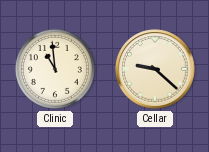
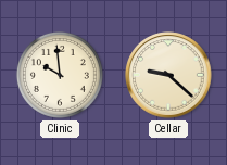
Clinic: 10:59 -> 9:59
